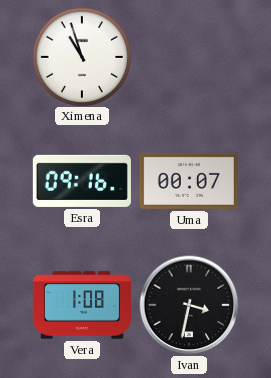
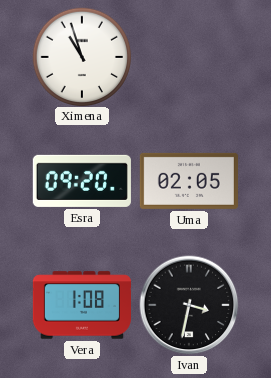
Esra: 09:16 -> 09:20
Uma: 00:07 -> 02:05
